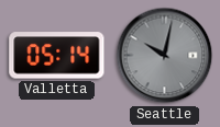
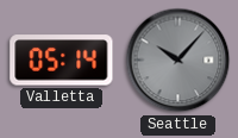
Seattle: 10:02 -> 10:07
